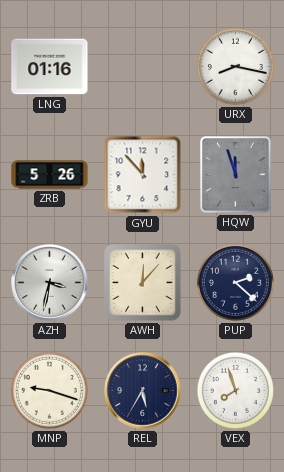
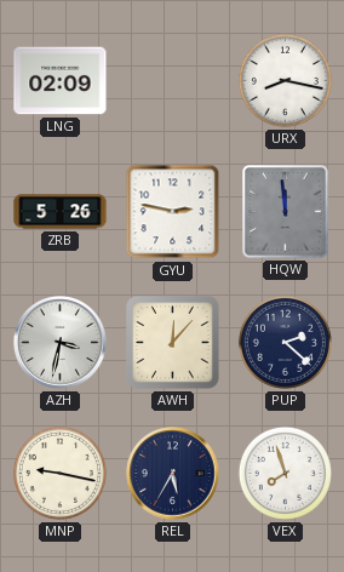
LNG: 01:16 -> 02:09
GYU: 11:53 -> 2:47
HQW: 11:57 -> 11:59
MNP: 9:18 -> 9:17
